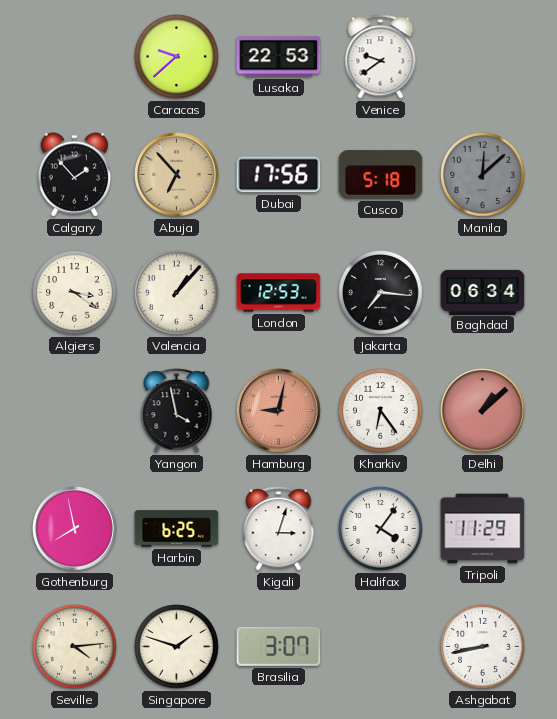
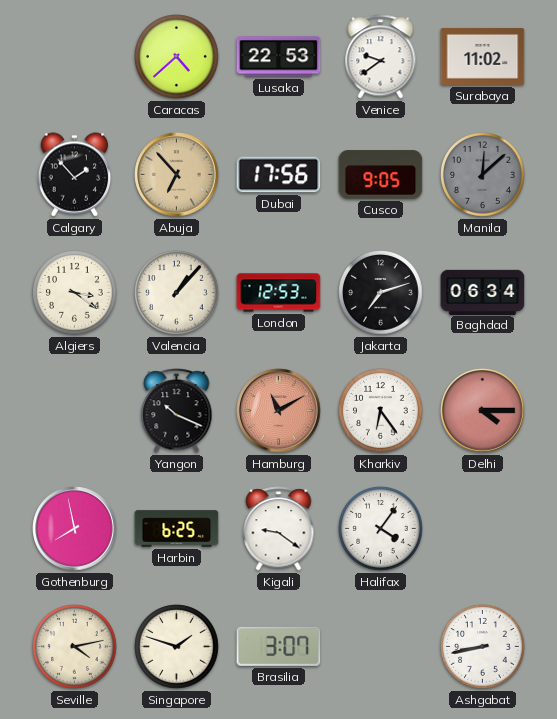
Caracas: 9:38 -> 4:38
Surabaya: none -> 11:02
Cusco: 5:18 -> 9:05
Jakarta: 7:16 -> 7:12
Yangon: 3:58 -> 10:19
Hamburg: 9:02 -> 11:10
Delhi: 1:08 -> 4:15
Kigali: 3:03 -> 9:21
Tripoli: 11:29 -> none
Seville: 4:14 -> 4:13
